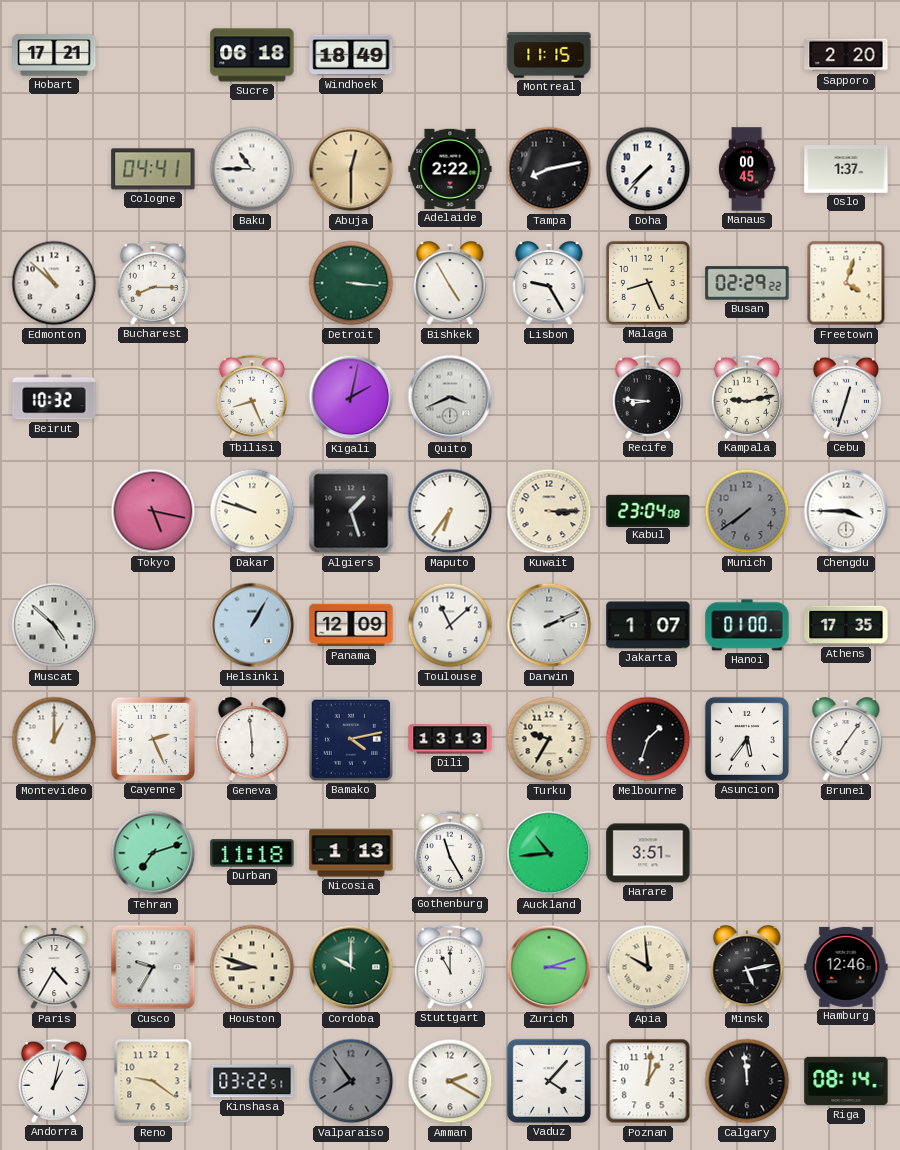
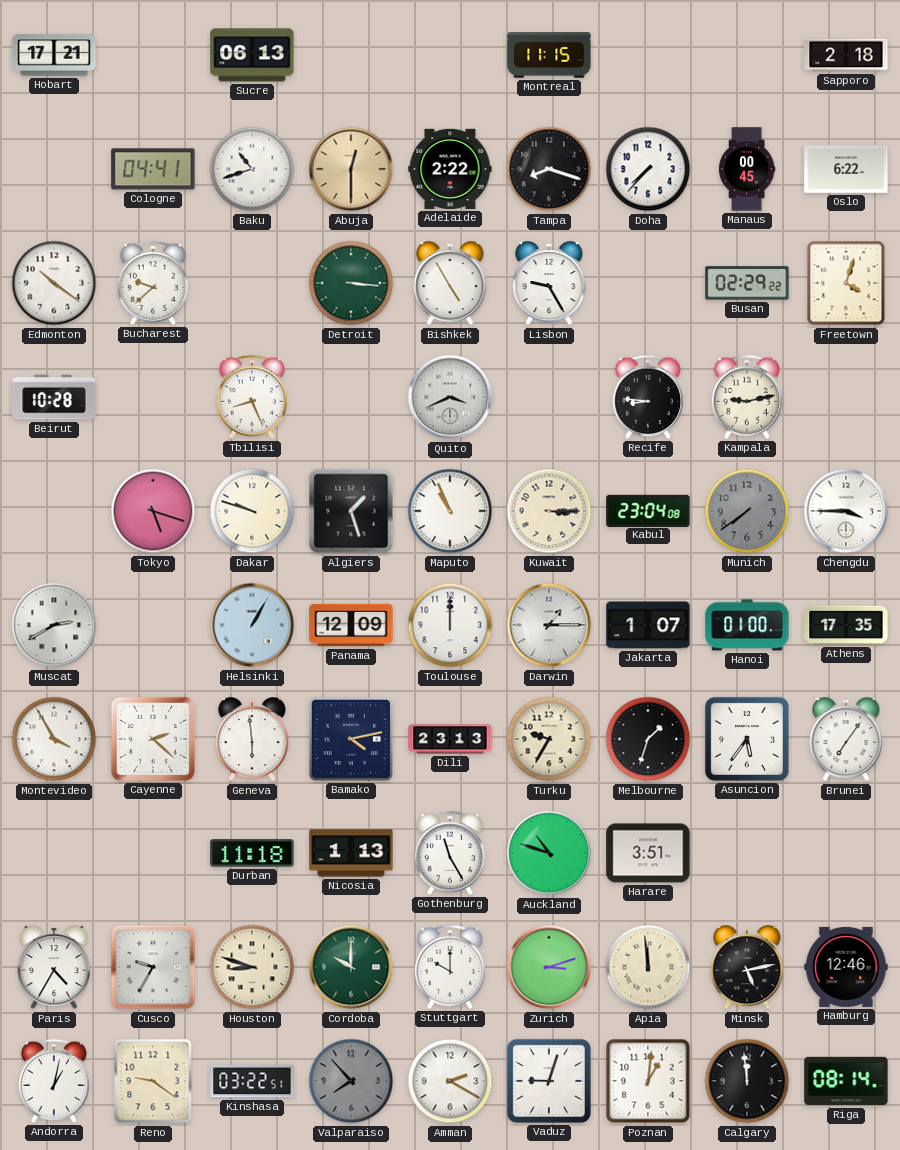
Sucre: 06:18 -> 06:13
Windhoek: 18:49 -> none
Sapporo: 2:20 -> 2:18
Baku: 10:45 -> 10:42
Tampa: 8:13 -> 8:18
Oslo: 1:37 -> 6:22
Edmonton: 10:52 -> 10:21
Bucharest: 8:15 -> 9:38
Malaga: 8:26 -> none
Beirut: 10:32 -> 10:28
Kigali: 2:02 -> none
Cebu: 12:33 -> none
Tokyo: 5:17 -> 5:18
Maputo: 6:36 -> 10:56
Muscat: 4:52 -> 2:40
Toulouse: 11:08 -> 12:00
Darwin: 2:11 -> 1:15
Montevideo: 1:00 -> 3:55
Cayenne: 2:26 -> 2:22
Dili: 13:13 -> 23:13
Tehran: 7:12 -> none
Auckland: 10:44 -> 10:48
Stuttgart: 11:00 -> 10:00
Apia: 9:59 -> 11:59
Valparaiso: 7:54 -> 7:53
Vaduz: 4:07 -> 9:03
